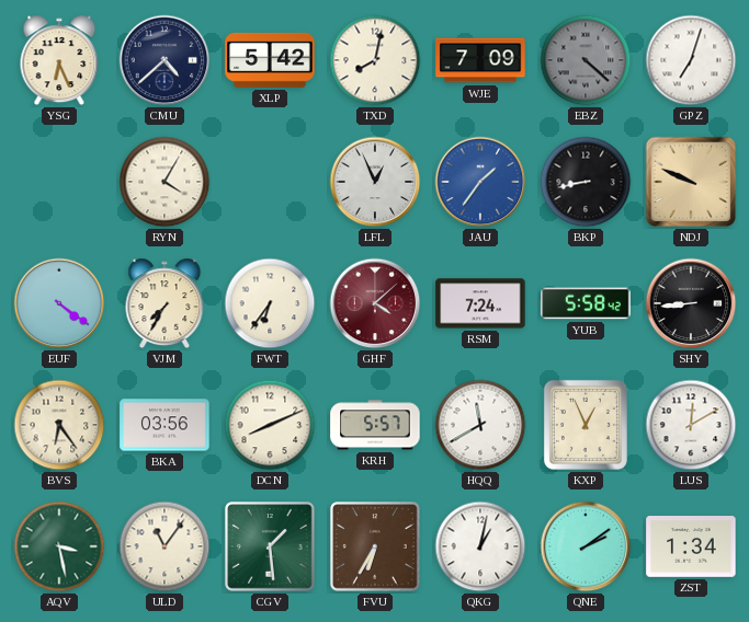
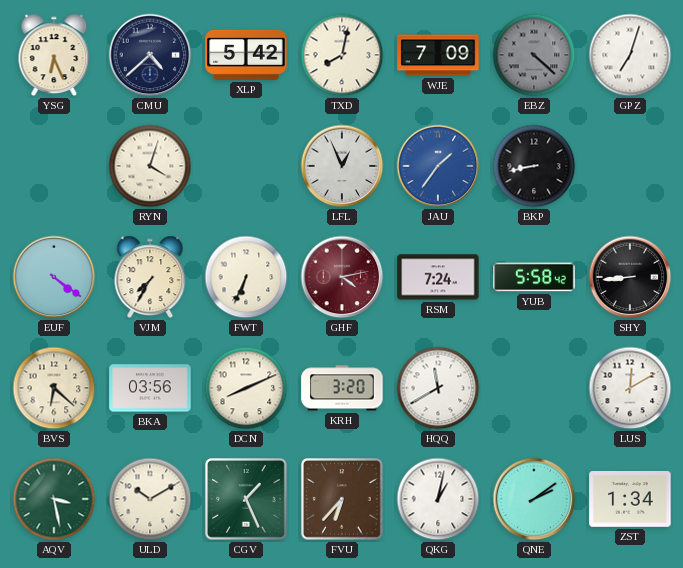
RYN: 4:05 -> 4:03
NDJ: 9:49 -> none
FWT: 6:36 -> 6:34
GHF: 4:08 -> 4:13
BVS: 6:24 -> 6:22
KRH: 5:57 -> 3:20
KXP: 12:56 -> none
ULD: 11:06 -> 10:10
CGV: 1:29 -> 1:26
FVU: 6:35 -> 6:37
